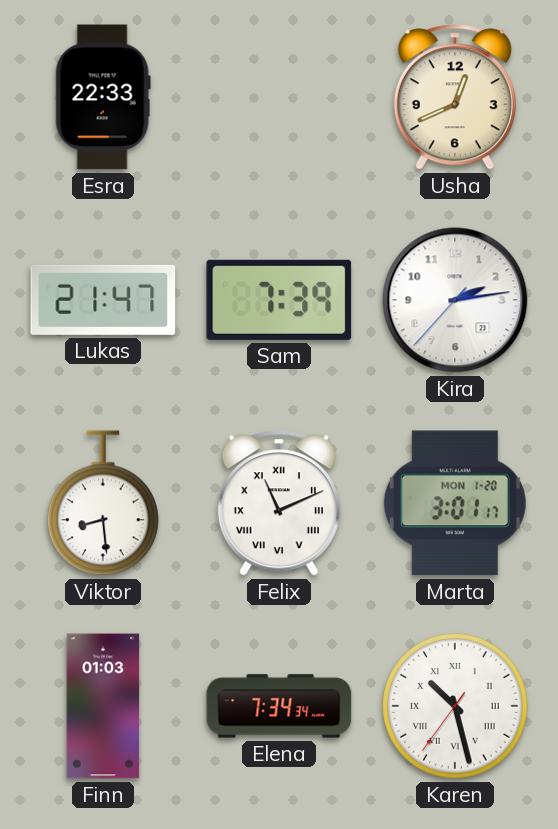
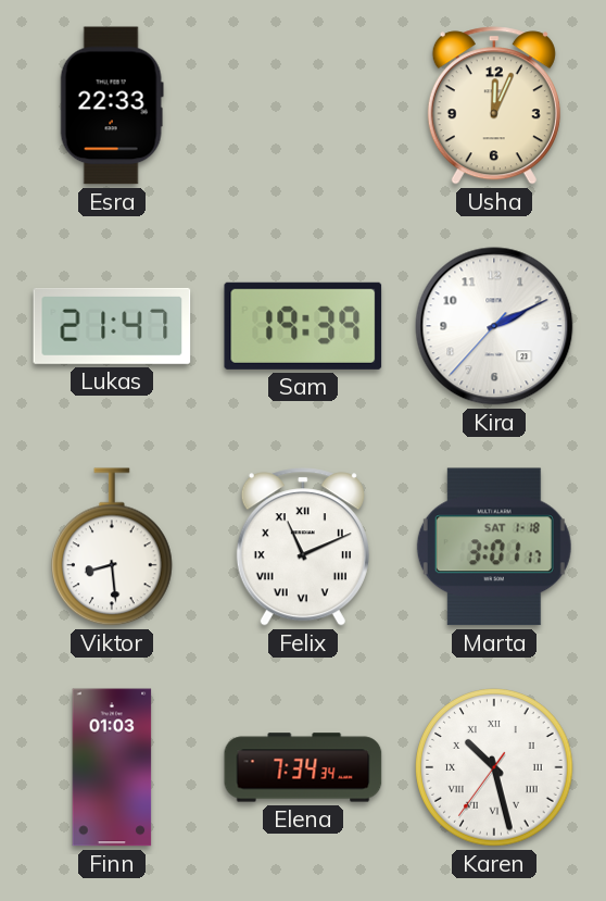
Usha: 12:41 -> 12:04
Sam: 7:39 -> 19:39
Kira: 2:13 -> 2:10
Marta date: MON 1-20 -> SAT 1-18
